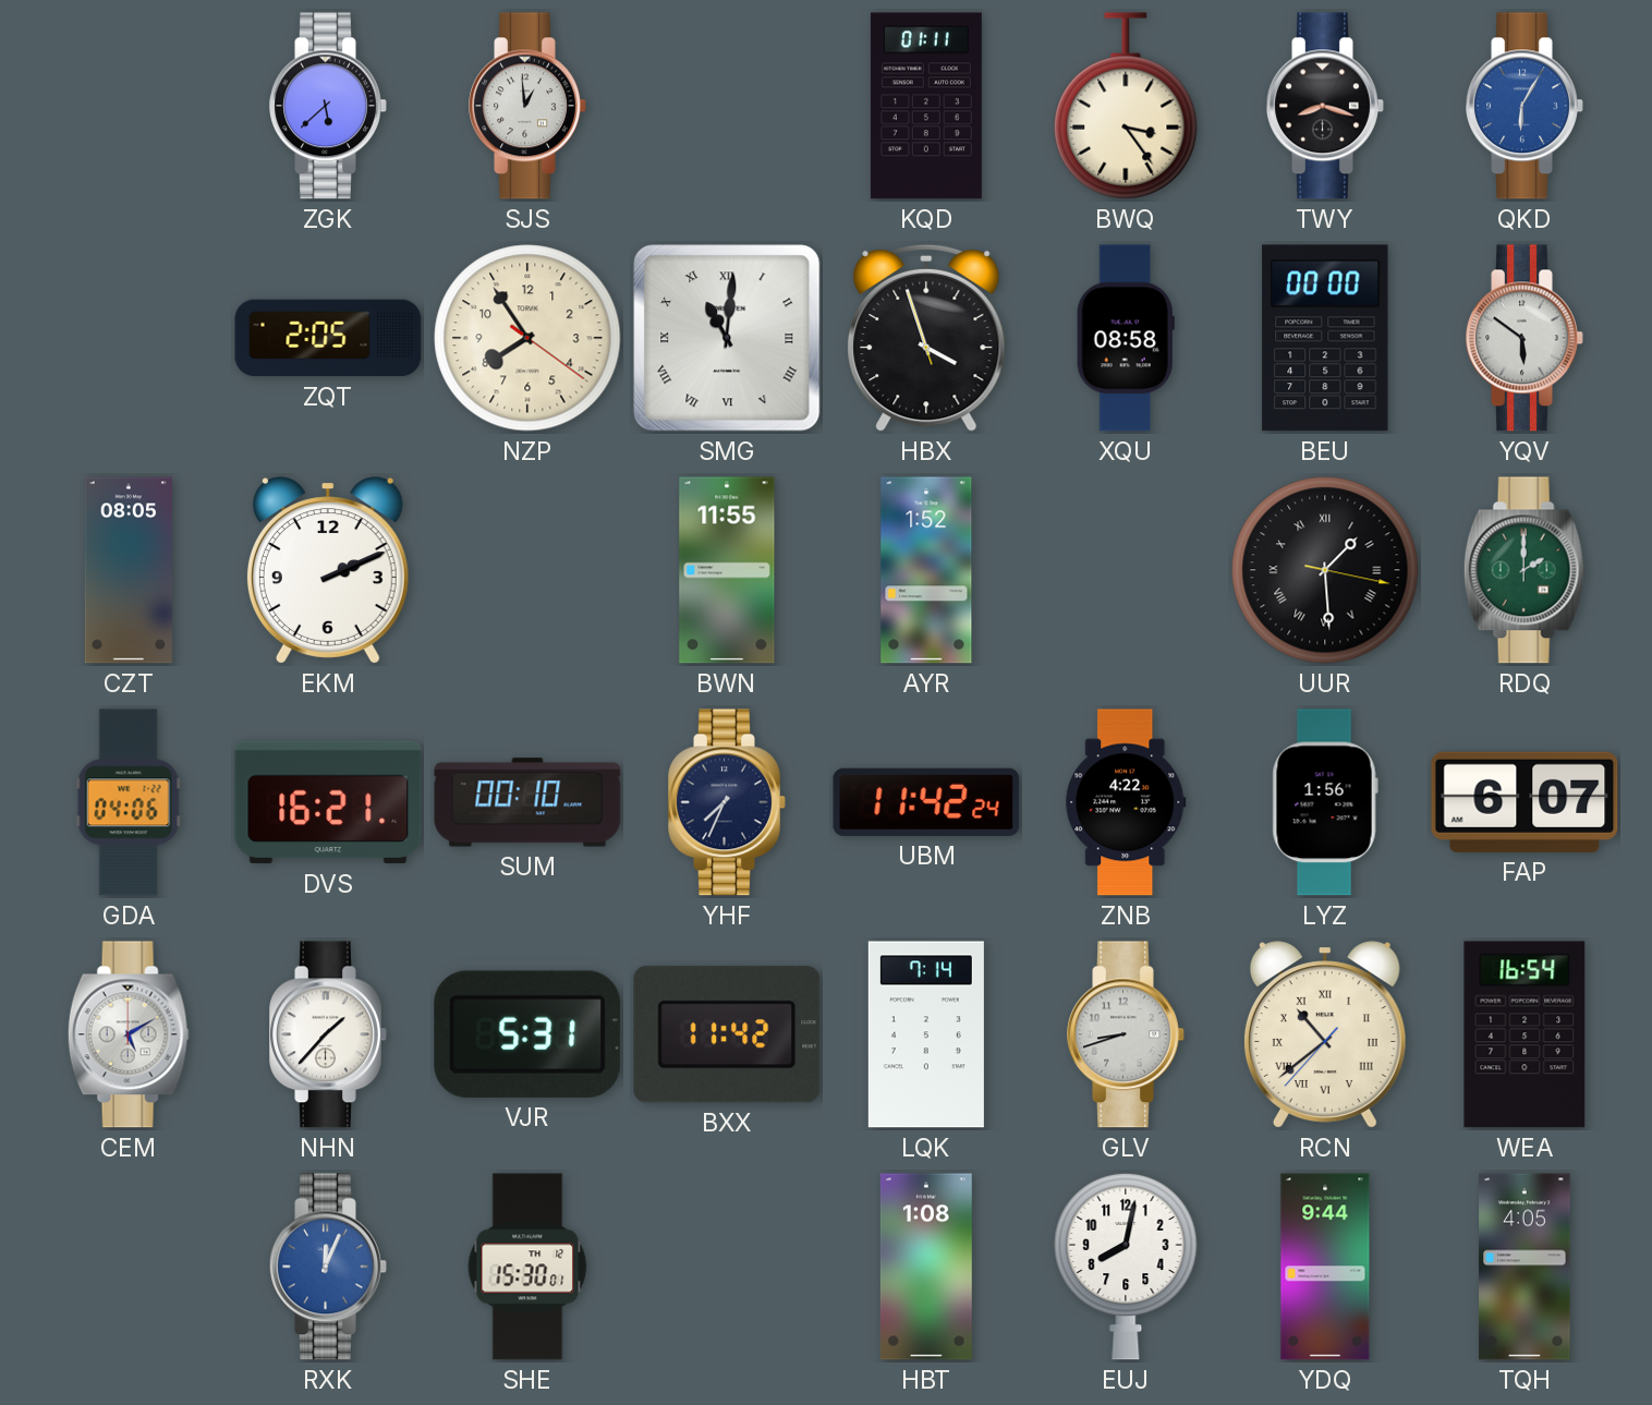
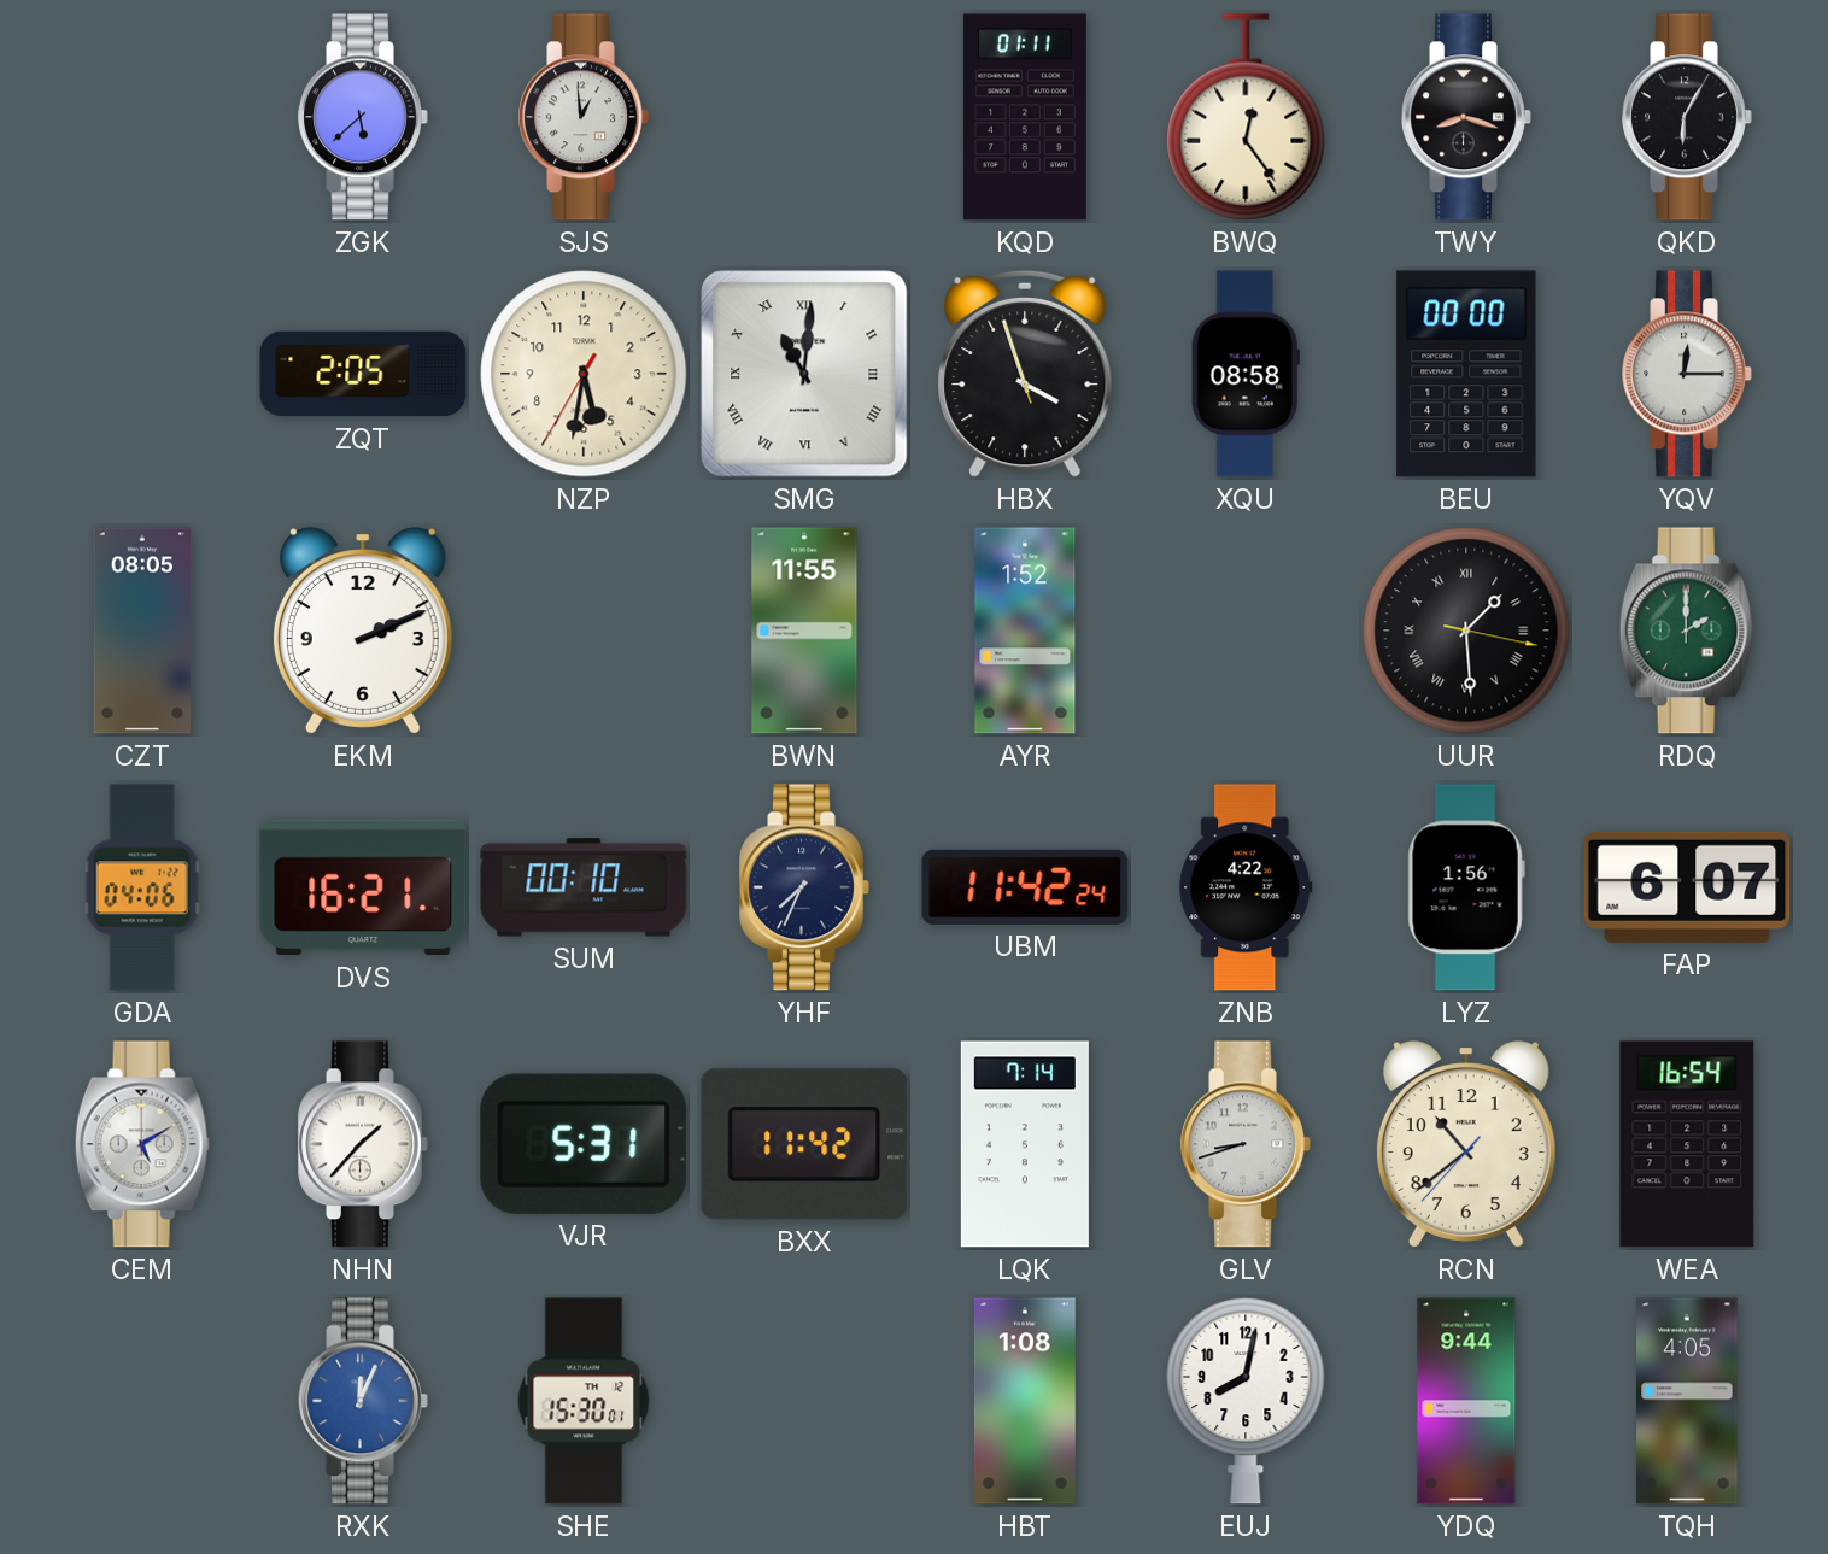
BWQ: 3:24 -> 12:24
QKD dial: blue -> black
NZP: 7:54 -> 5:31
YQV: 5:51 -> 12:15
RCN numerals: Roman -> Arabic
